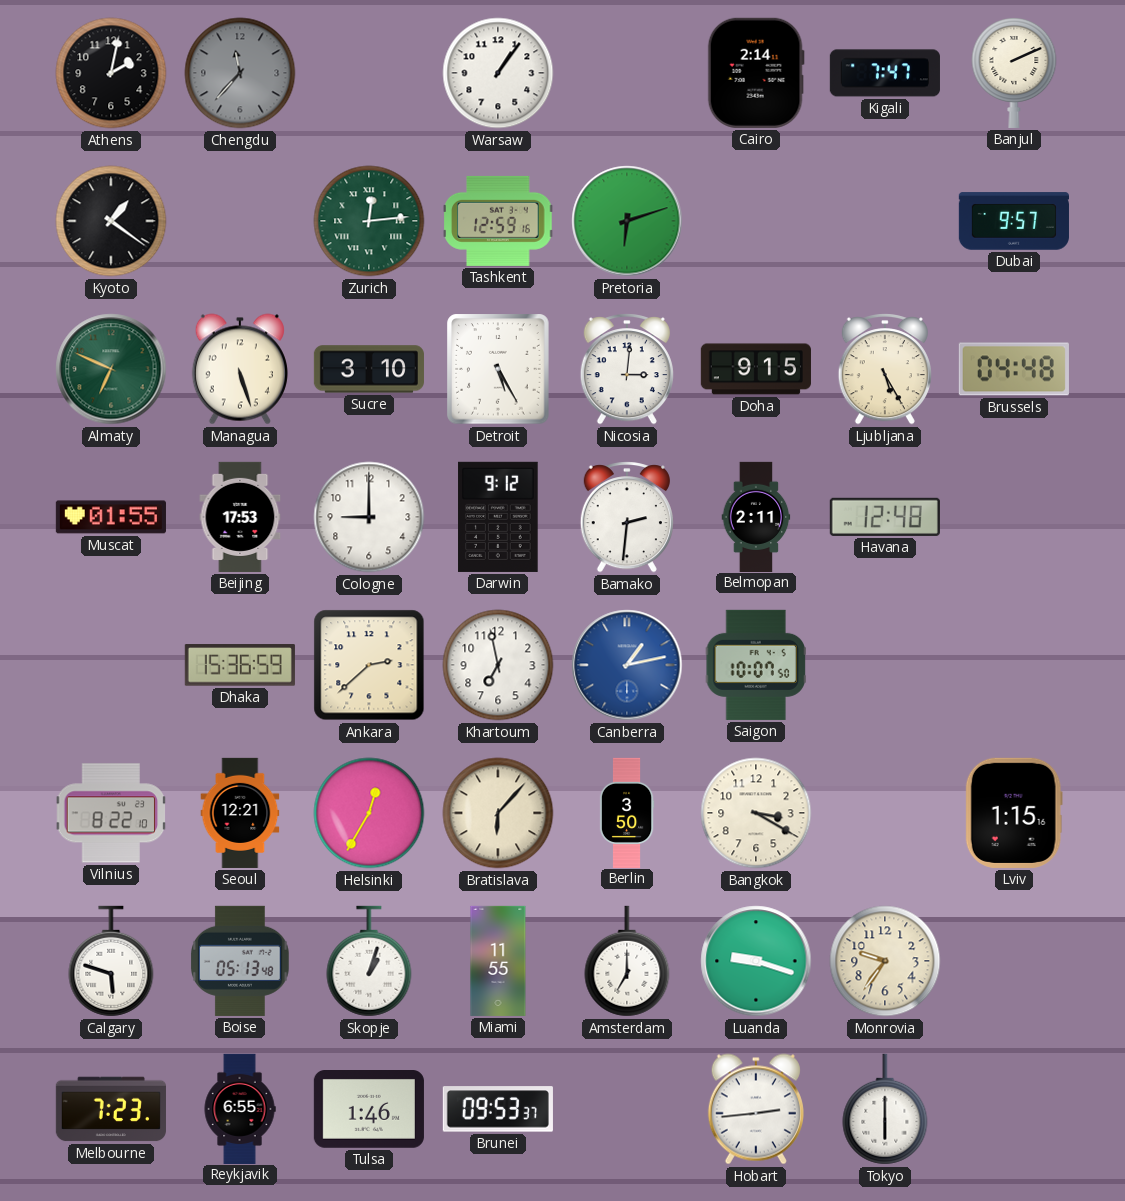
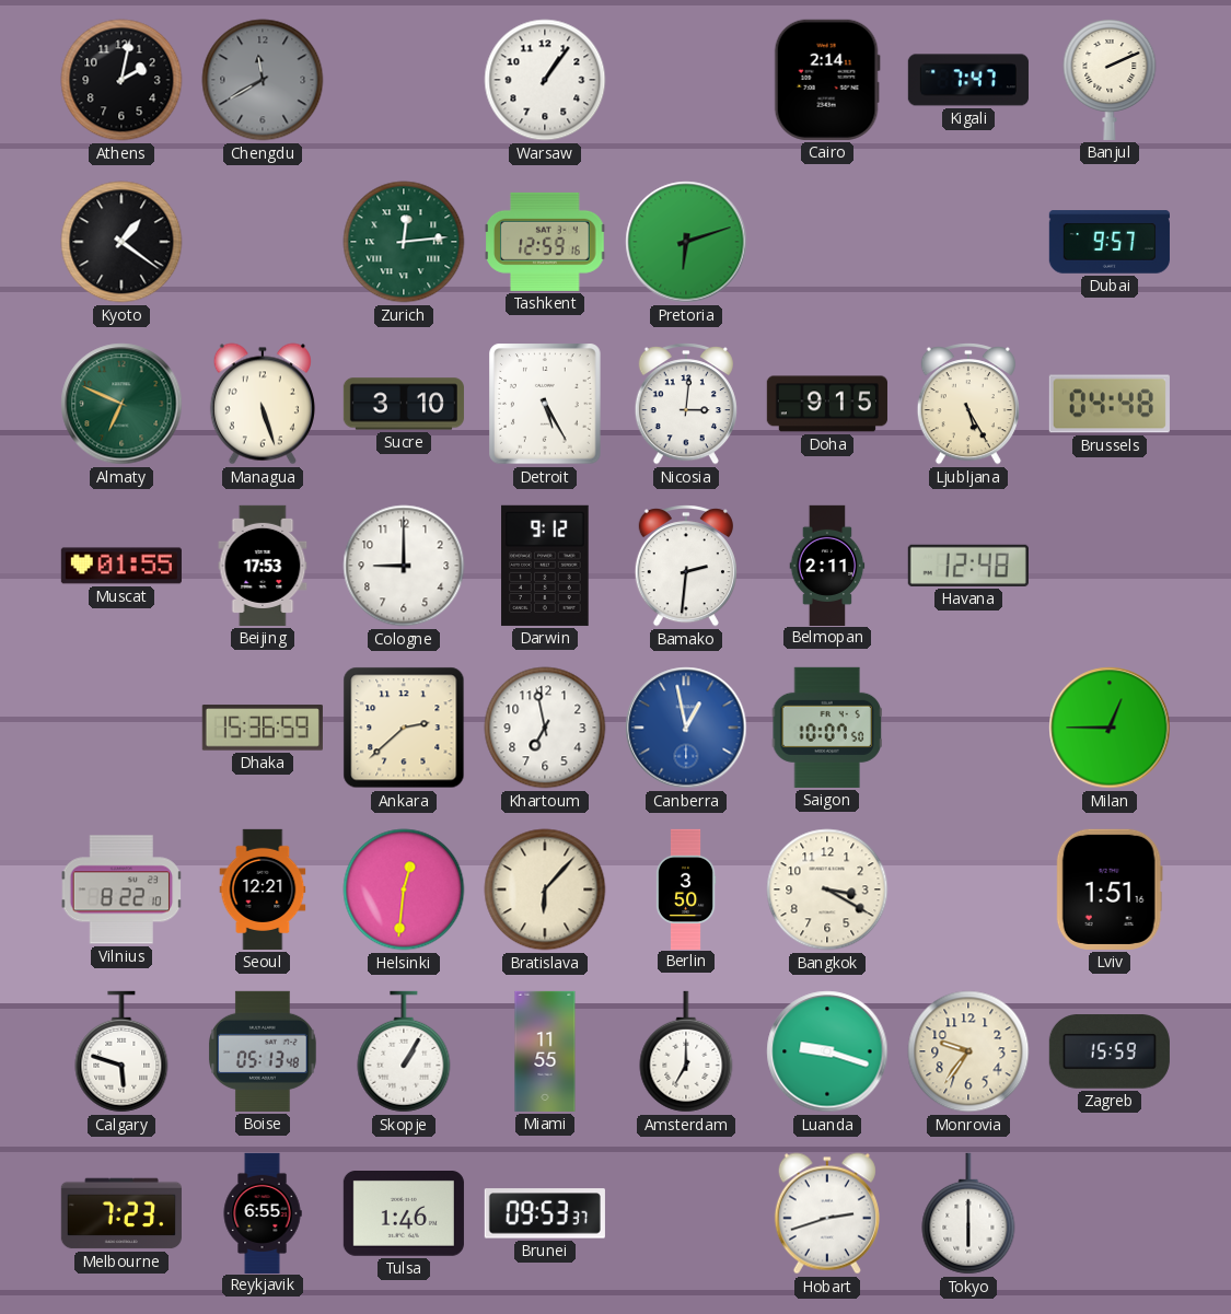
Chengdu: 11:37 -> 11:40
Canberra: 1:13 -> 12:58
Milan: none -> 12:45
Helsinki: 12:35 -> 12:31
Lviv: 1:15 -> 1:51
Skopje: 1:03 -> 1:05
Zagreb: none -> 15:59
Hobart: 2:44 -> 2:42
